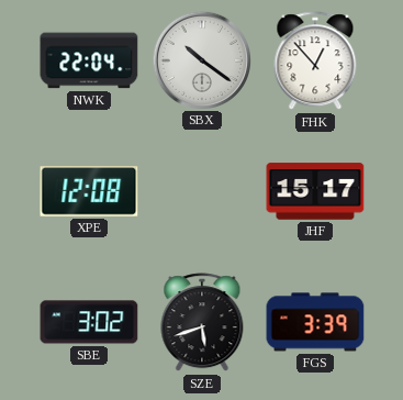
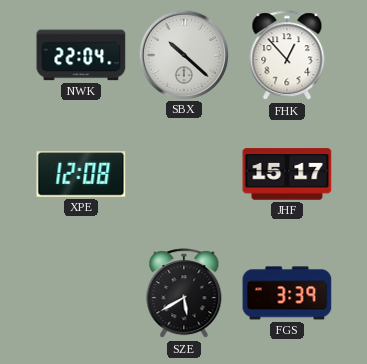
SBX: 10:21 -> 10:22
SBE: 3:02 -> none
SZE: 5:42 -> 5:40
